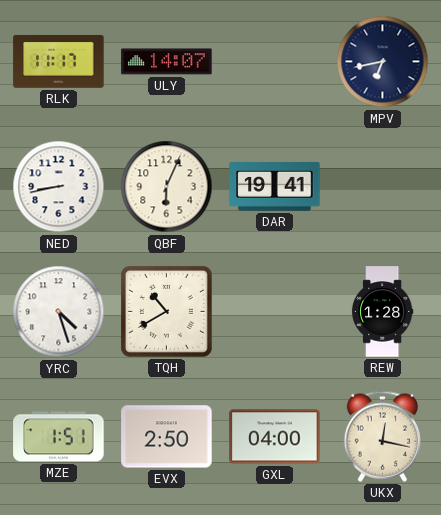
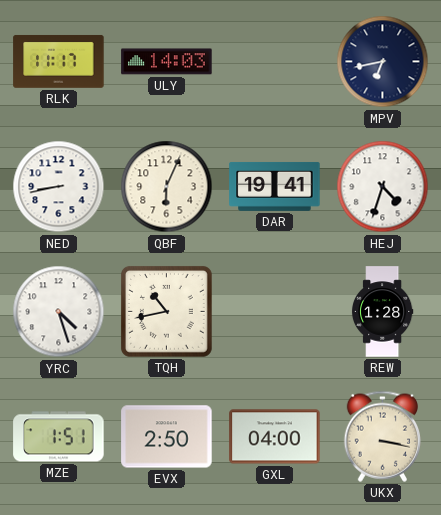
ULY: 14:07 -> 14:03
HEJ: none -> 4:33
TQH: 10:40 -> 10:43
UKX: 12:17 -> 3:17
